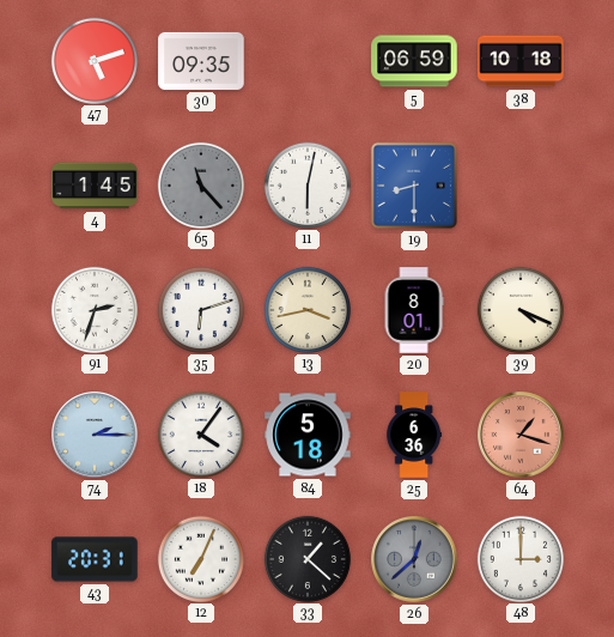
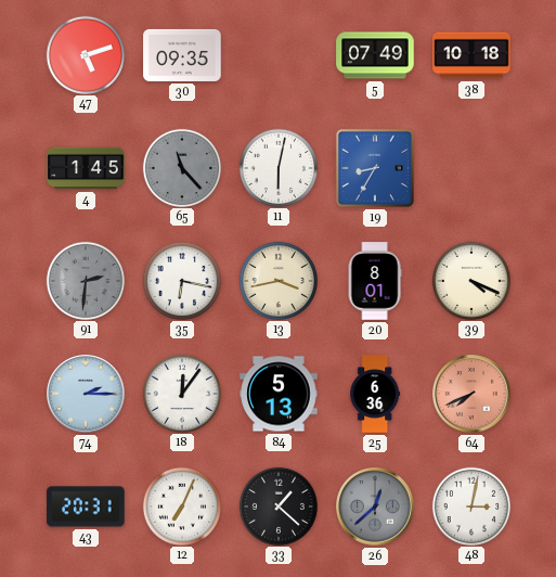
5: 06:59 -> 07:49
19: 8:30 -> 8:35
91: 2:33 -> 2:31
91 dial: white -> grey
35: 6:12 -> 6:17
18: 4:06 -> 12:06
84: 5:18 -> 5:13
64: 1:18 -> 7:41
48: 3:00 -> 3:02
